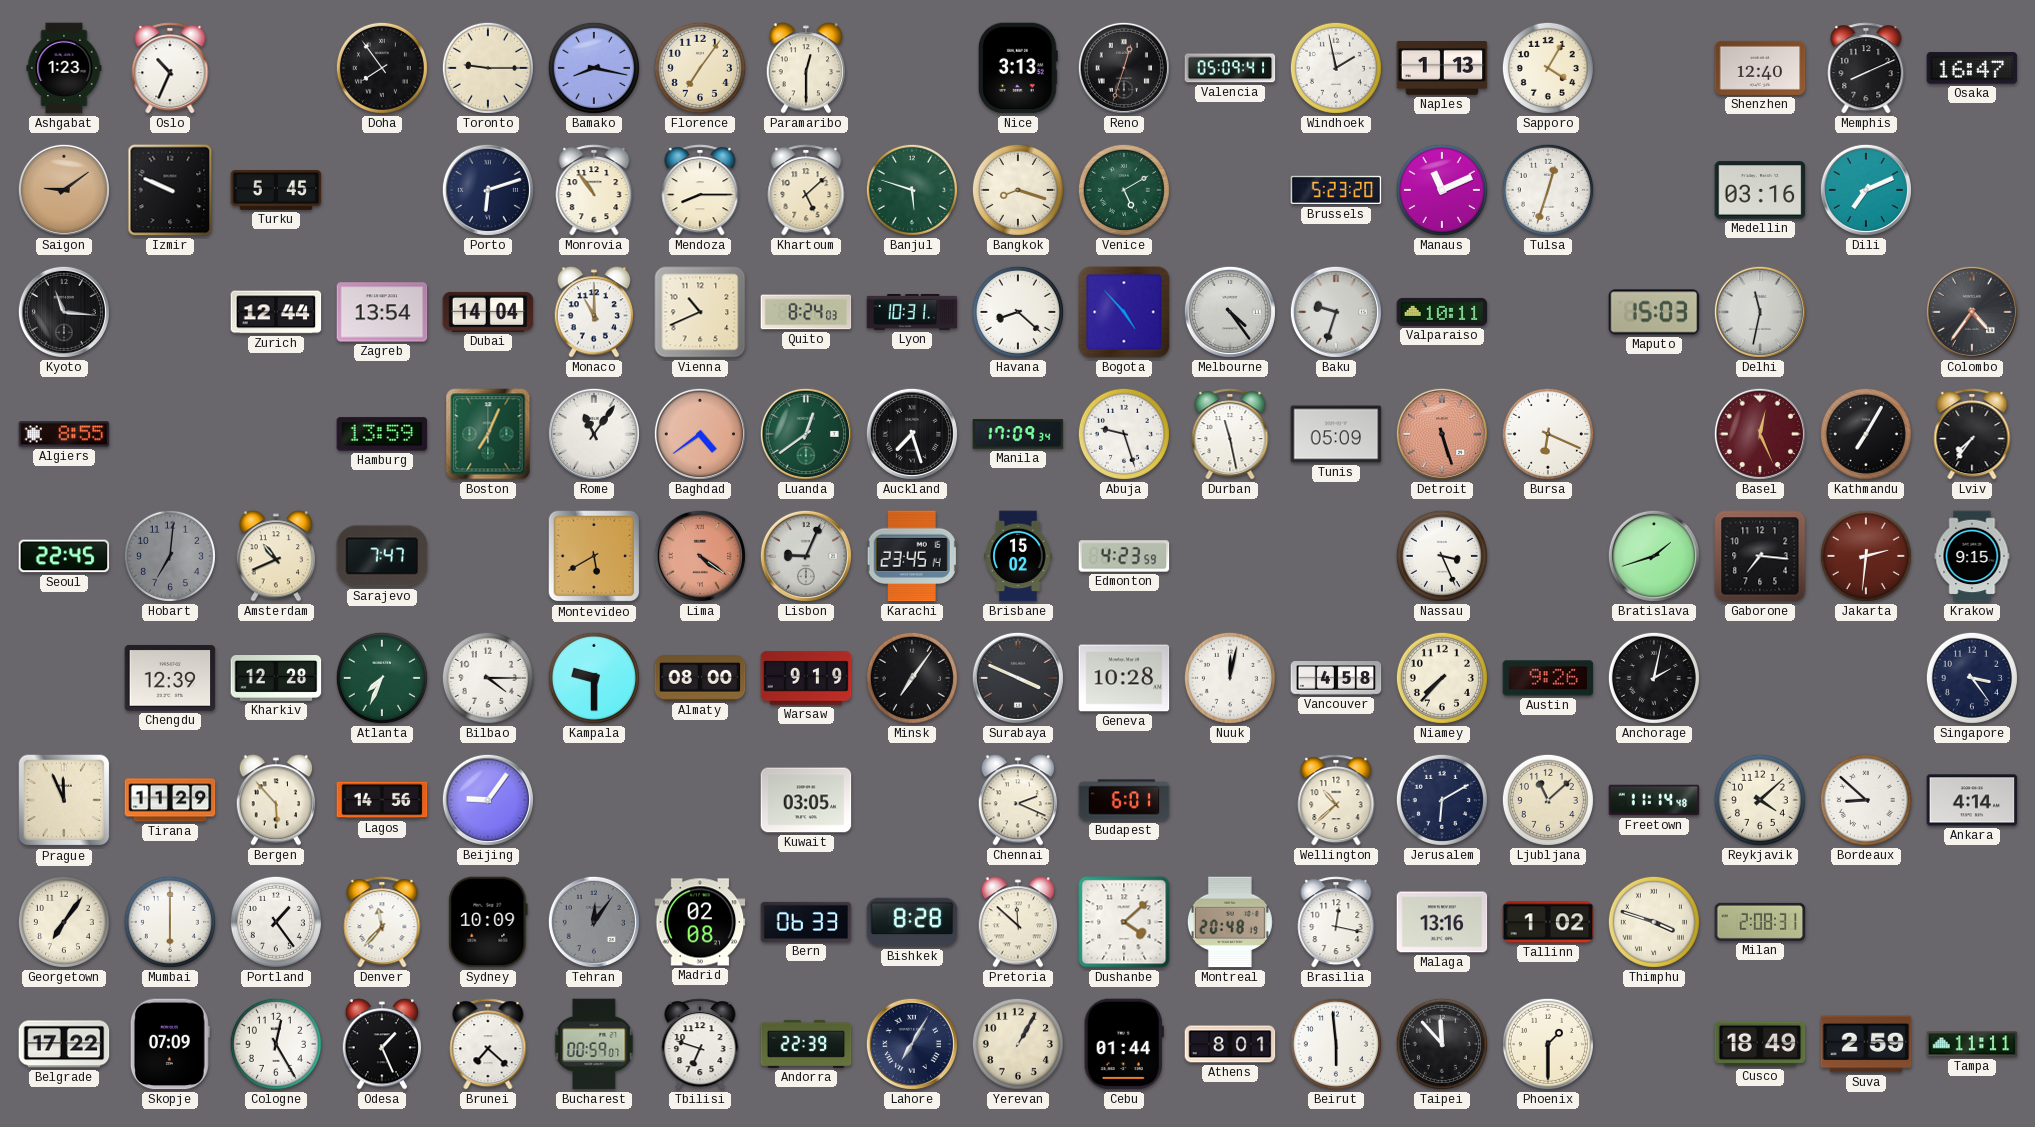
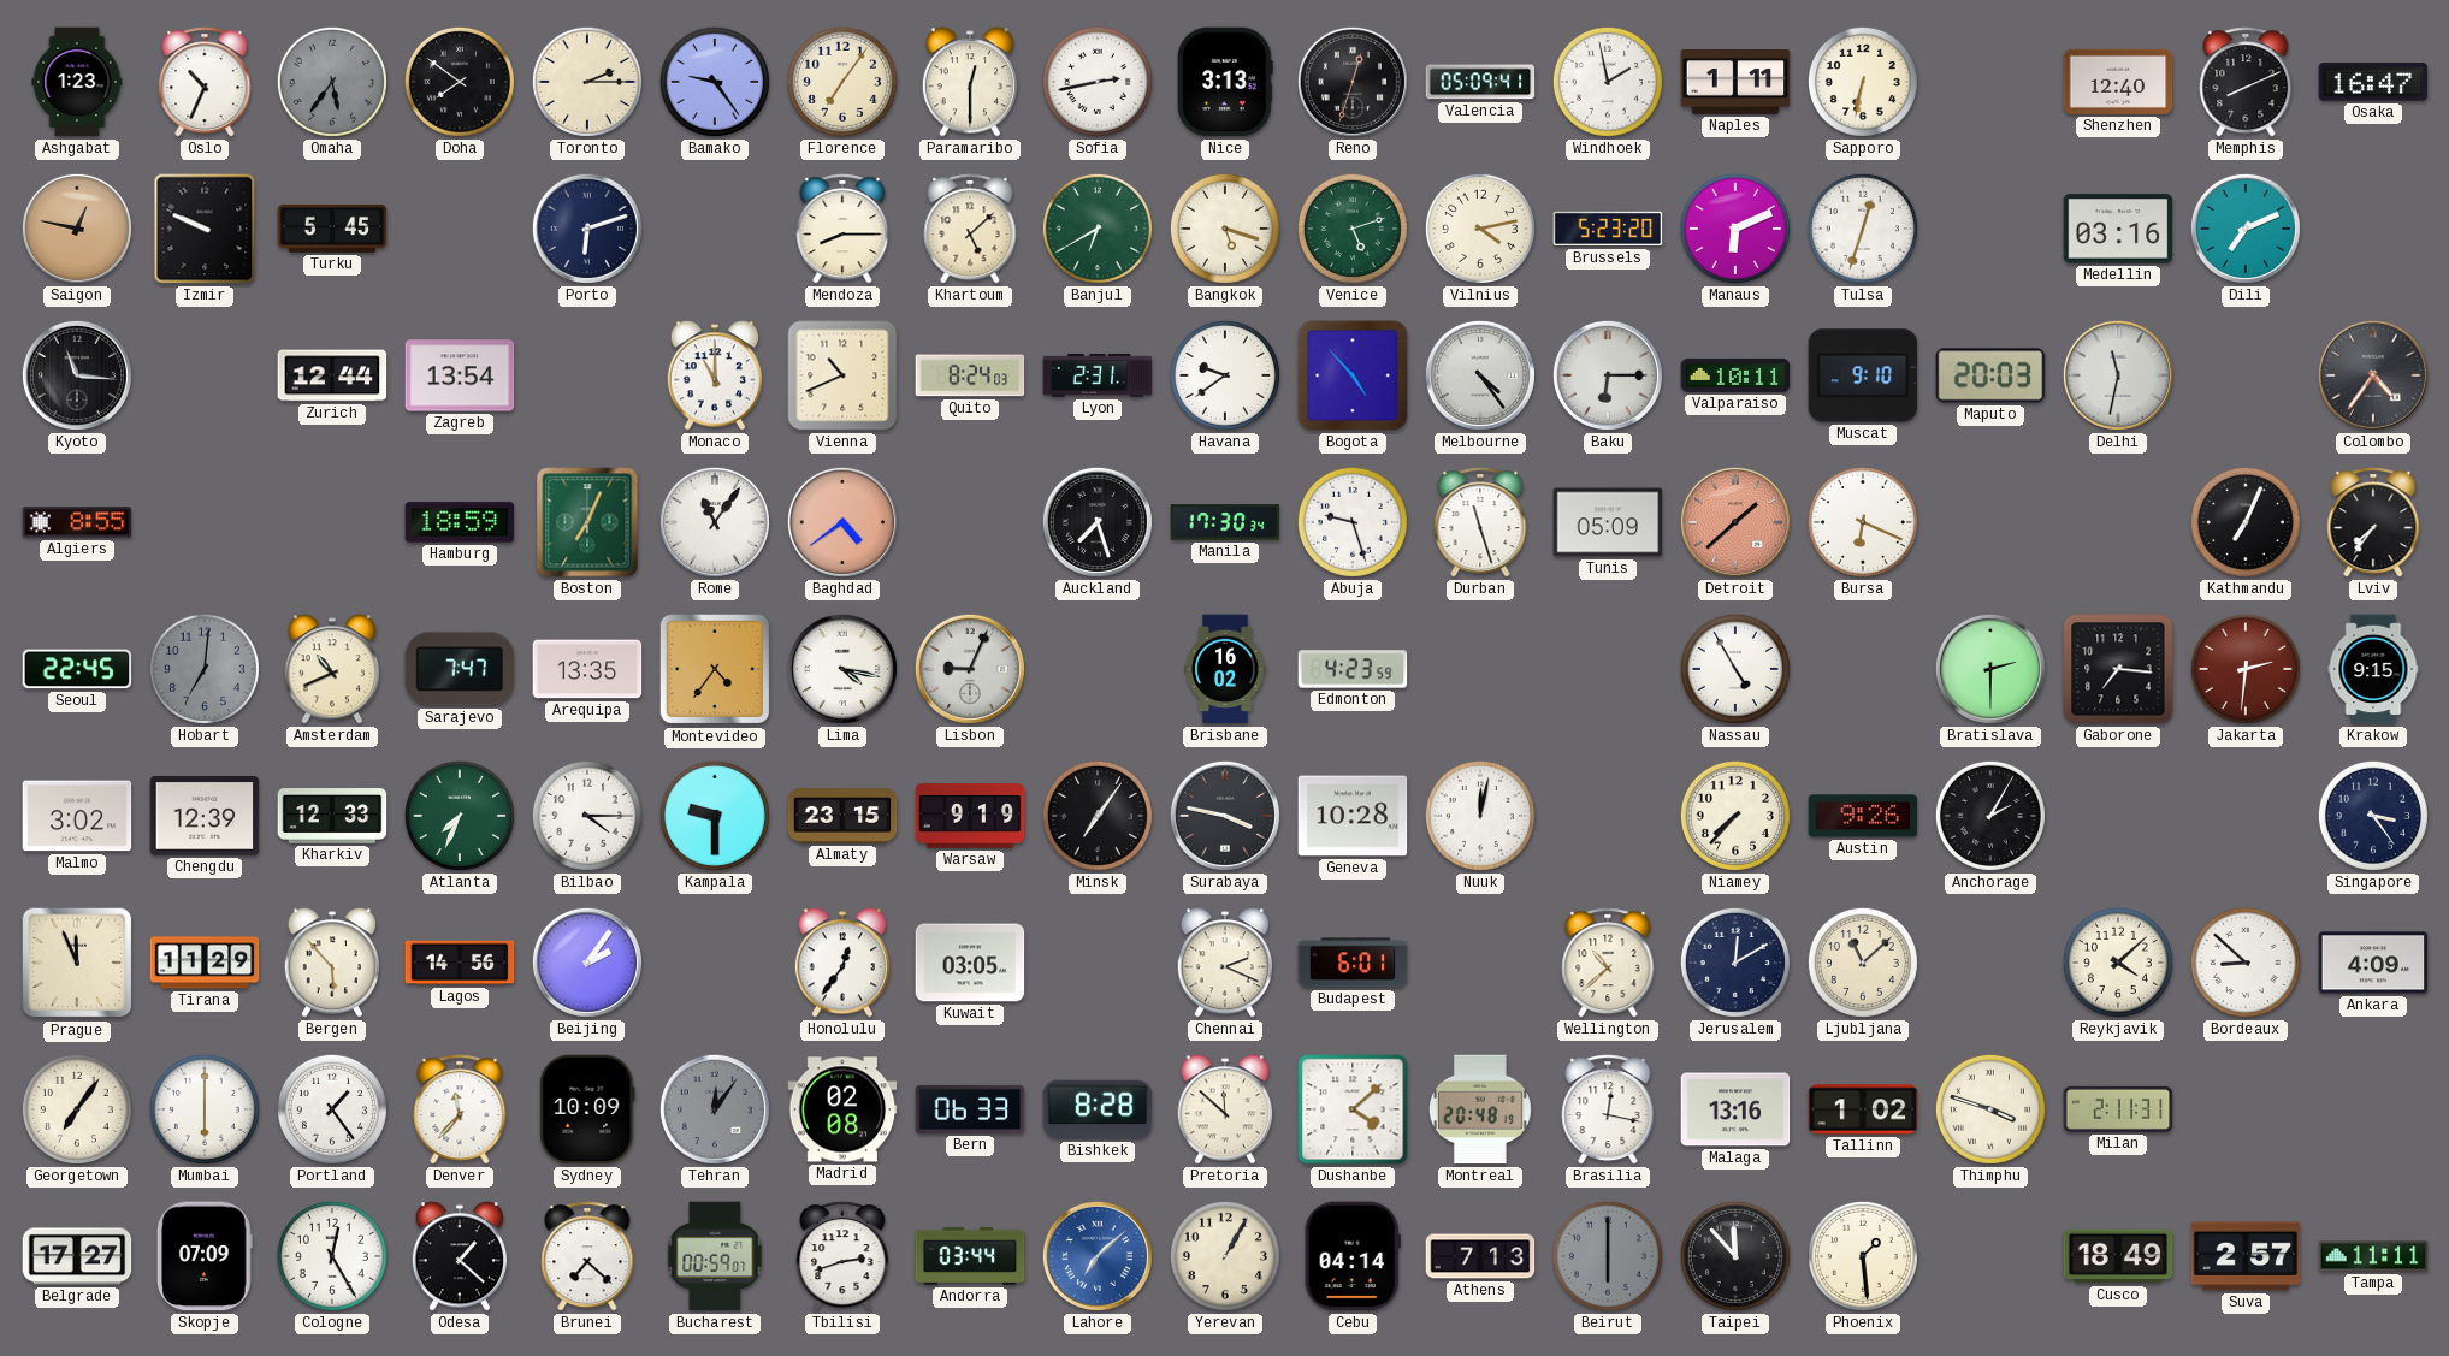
Omaha: none -> 5:36
Doha: 7:54 -> 7:51
Toronto: 9:15 -> 2:15
Bamako: 8:17 -> 9:24
Sofia: none -> 2:43
Naples: 1:13 -> 1:11
Sapporo: 4:05 -> 6:32
Saigon: 9:09 -> 12:47
Monrovia: 10:54 -> none
Banjul: 5:48 -> 6:40
Bangkok: 8:18 -> 5:18
Venice: 5:10 -> 5:12
Vilnius: none -> 4:13
Manaus: 11:11 -> 6:11
Dubai: 14:04 -> none
Lyon: 10:31 -> 2:31
Havana: 8:22 -> 9:39
Baku: 9:33 -> 6:15
Muscat: none -> 9:10
Maputo: 15:03 -> 20:03
Hamburg: 13:59 -> 18:59
Luanda: 12:39 -> none
Manila: 17:09 -> 17:30
Durban: 11:28 -> 11:27
Detroit: 5:27 -> 1:38
Basel: 12:26 -> none
Kathmandu: 7:05 -> 7:04
Arequipa: none -> 13:35
Montevideo: 5:40 -> 4:36
Lima: 4:21 -> 4:17
Lima dial: salmon -> white
Karachi: 23:45 -> none
Brisbane: 15:02 -> 16:02
Nassau: 3:26 -> 4:55
Bratislava: 1:42 -> 2:30
Malmo: none -> 3:02
Kharkiv: 12:28 -> 12:33
Almaty: 08:00 -> 23:15
Surabaya: 3:49 -> 3:47
Vancouver: 4:58 -> none
Anchorage: 2:02 -> 2:05
Beijing: 9:06 -> 2:06
Honolulu: none -> 12:36
Jerusalem: 6:10 -> 12:10
Freetown: 11:14 -> none
Ankara: 4:14 -> 4:09
Milan: 2:08 -> 2:11
Belgrade: 17:22 -> 17:27
Odesa: 1:26 -> 1:22
Tbilisi: 6:48 -> 2:42
Andorra: 22:39 -> 03:44
Lahore: 7:05 -> 7:08
Lahore dial: navy -> blue
Cebu: 01:44 -> 04:14
Athens: 8:01 -> 7:13
Beirut: 5:59 -> 6:00
Beirut dial: white -> grey
Phoenix: 1:30 -> 1:29
Suva: 2:59 -> 2:57
